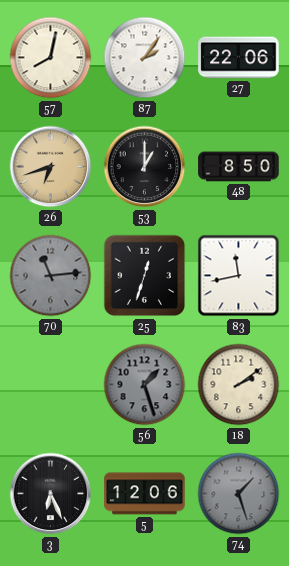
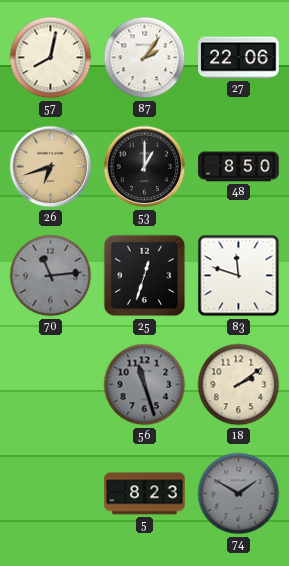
83: 11:43 -> 11:48
56: 1:27 -> 11:27
3: 6:26 -> none
5: 12:06 -> 8:23
74: 1:27 -> 1:50
